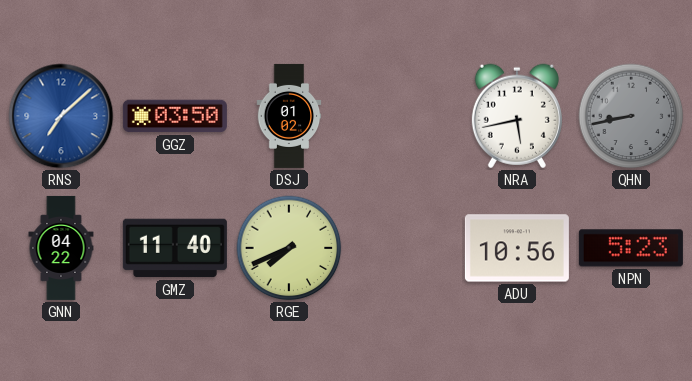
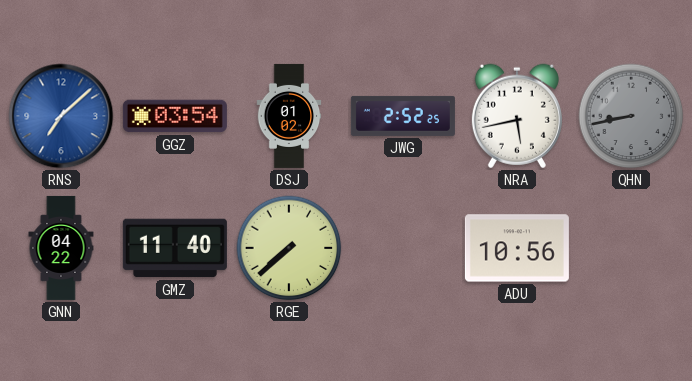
GGZ: 03:50 -> 03:54
JWG: none -> 2:52
RGE: 7:41 -> 7:38
NPN: 5:23 -> none
